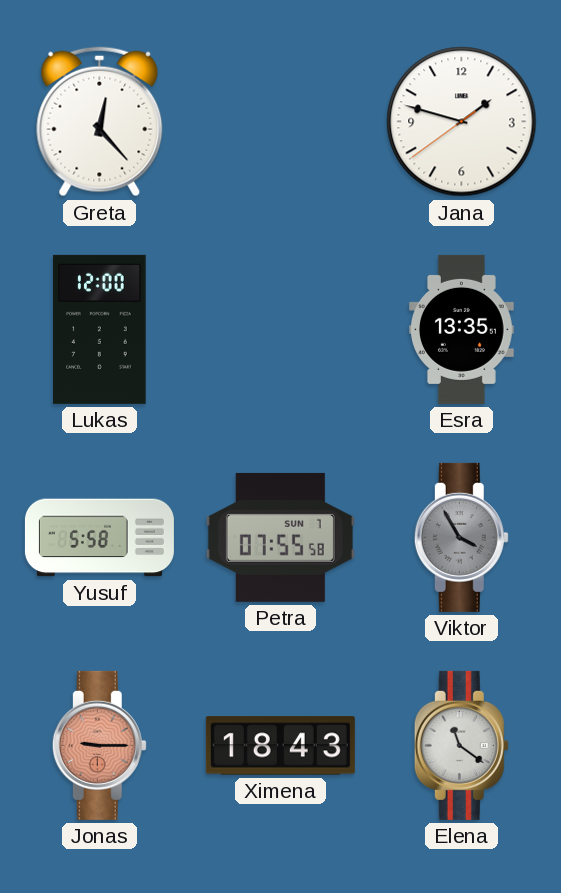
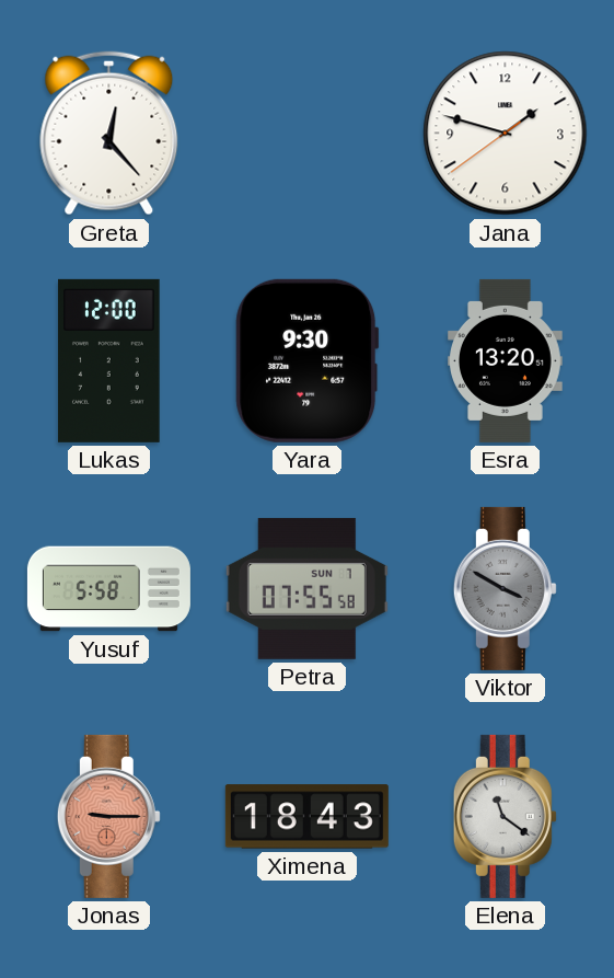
Yara: none -> 9:30
Esra: 13:35 -> 13:20
Viktor: 3:55 -> 3:50
